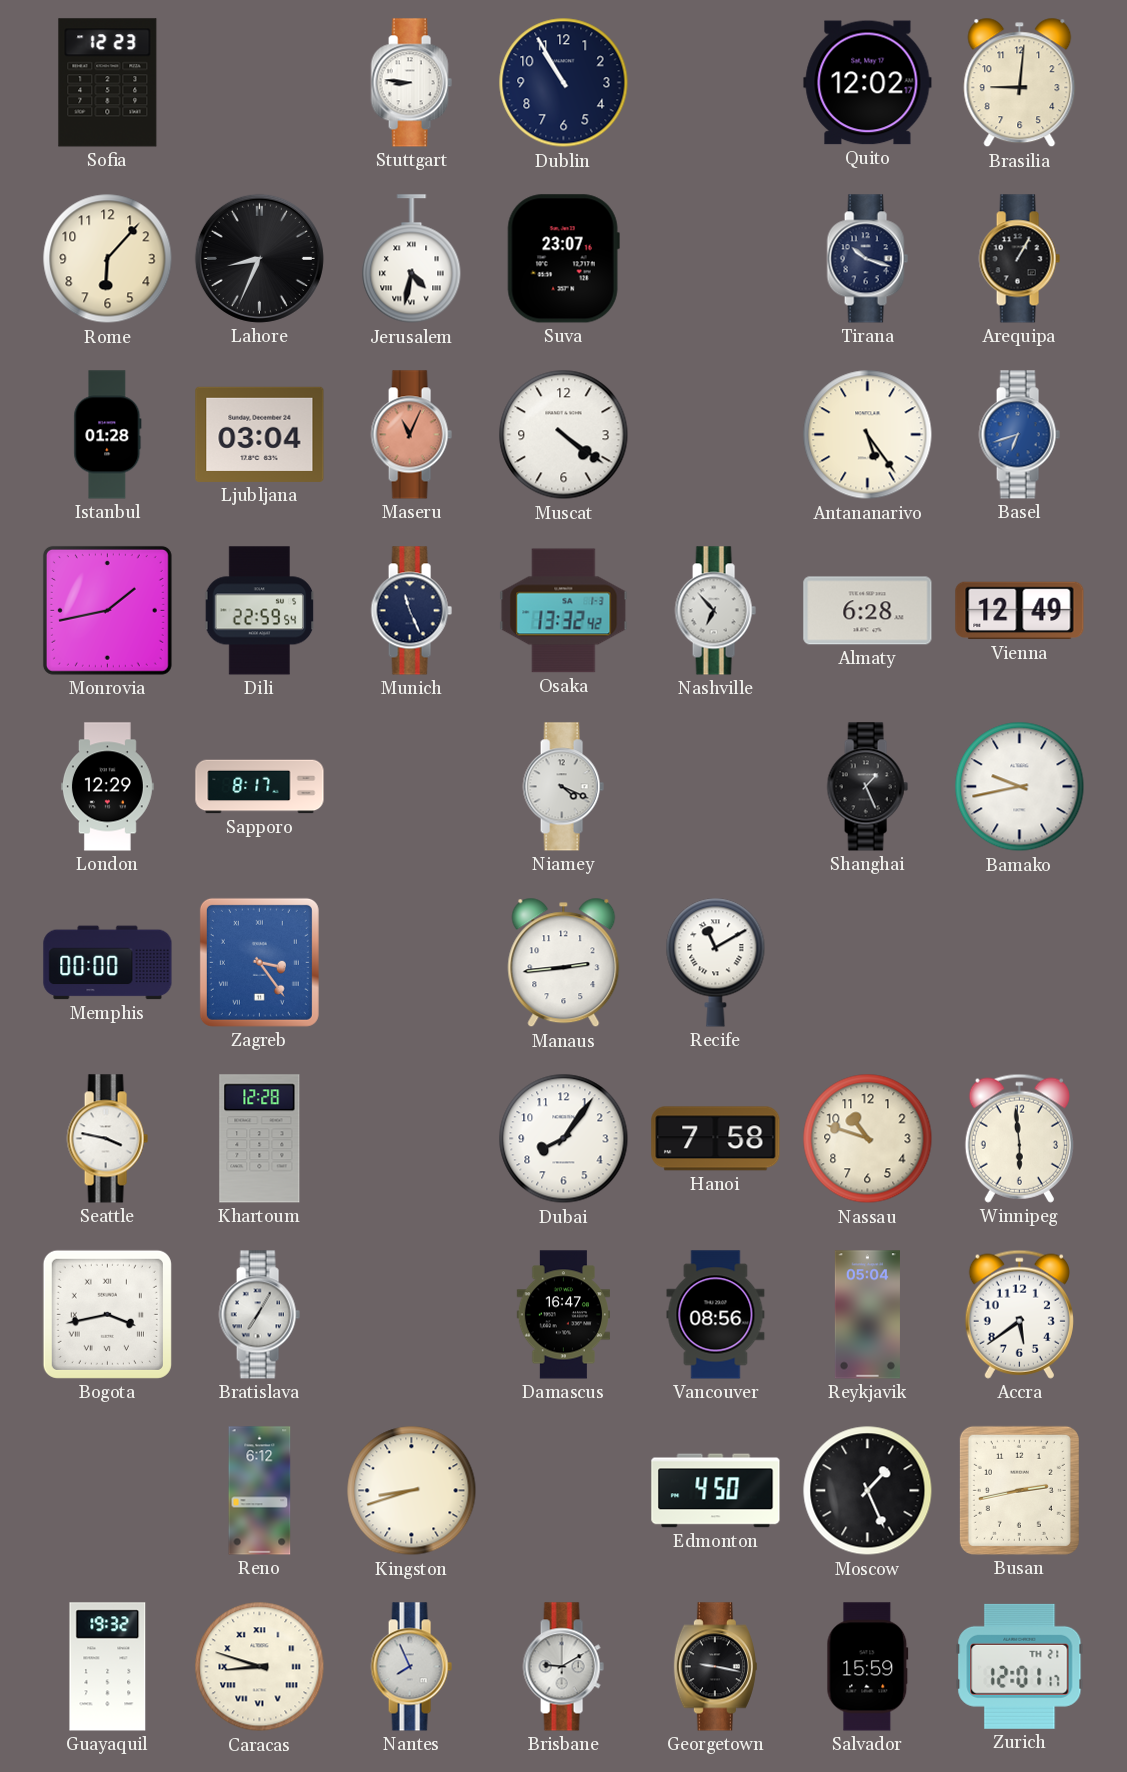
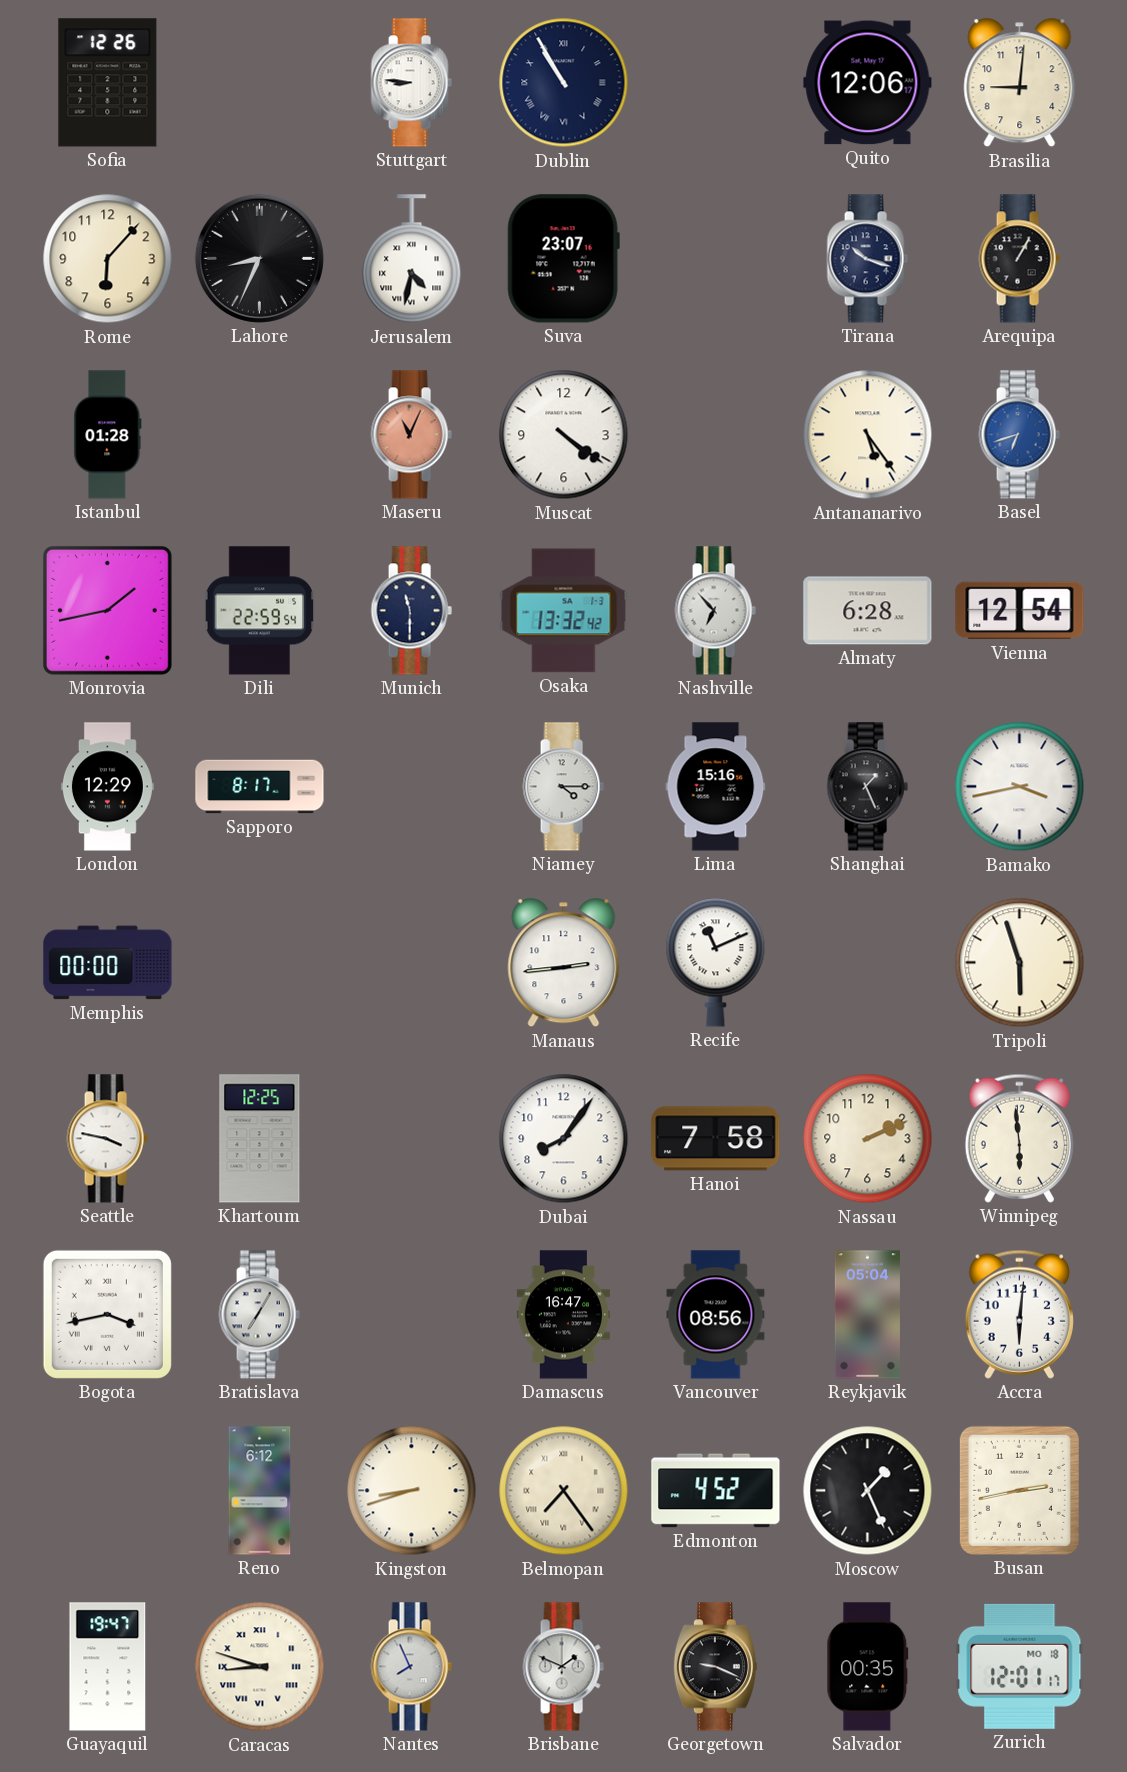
Sofia: 12:23 -> 12:26
Dublin numerals: Arabic -> Roman
Quito: 12:02 -> 12:06
Ljubljana: 03:04 -> none
Munich: 11:26 -> 11:30
Vienna: 12:49 -> 12:54
Niamey: 4:19 -> 4:15
Lima: none -> 15:16
Bamako: 9:43 -> 3:43
Zagreb: 3:24 -> none
Recife: 11:10 -> 11:11
Tripoli: none -> 5:57
Khartoum: 12:28 -> 12:25
Nassau: 10:48 -> 2:11
Accra: 5:39 -> 6:01
Belmopan: none -> 7:24
Edmonton: 4:50 -> 4:52
Guayaquil: 19:32 -> 19:47
Brisbane: 9:10 -> 1:49
Georgetown: 9:17 -> 9:19
Salvador: 15:59 -> 00:35
Zurich date: TH 21 -> MO 18
